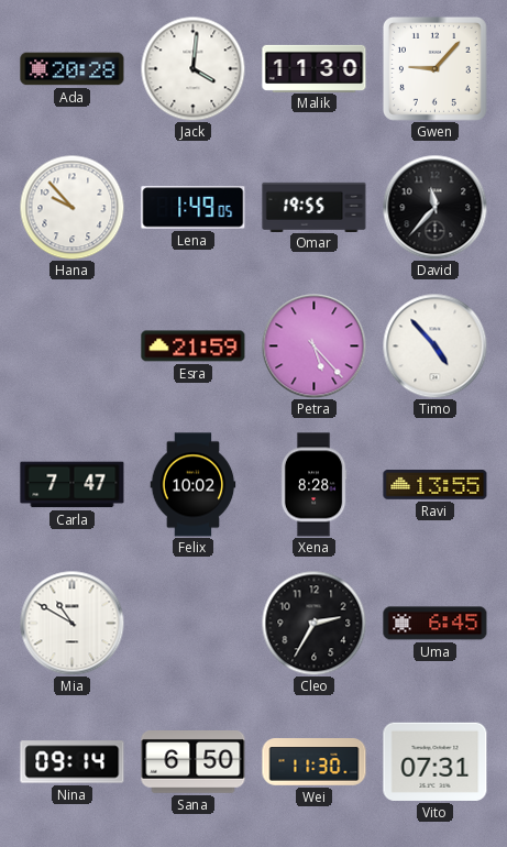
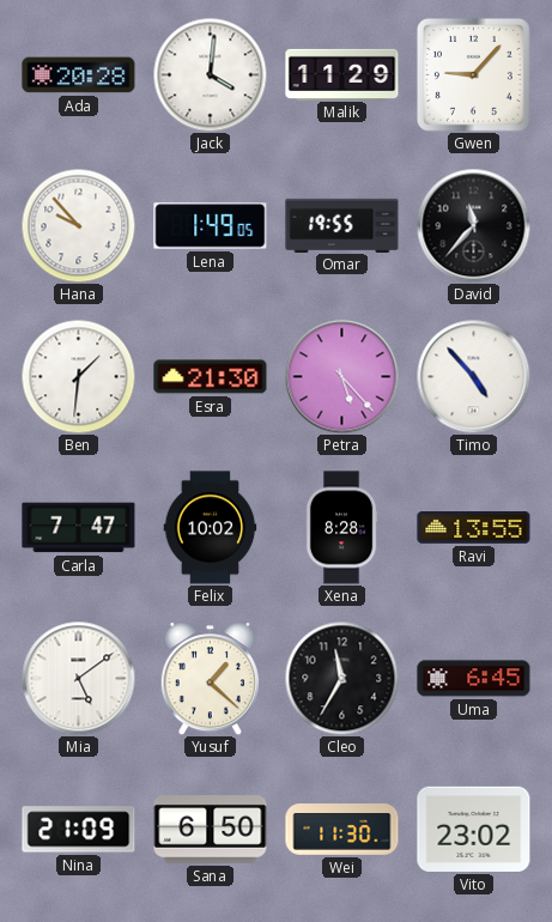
Malik: 11:30 -> 11:29
Ben: none -> 1:31
Esra: 21:59 -> 21:30
Mia: 10:50 -> 5:09
Yusuf: none -> 1:22
Cleo: 2:35 -> 11:35
Nina: 09:14 -> 21:09
Vito: 07:31 -> 23:02
